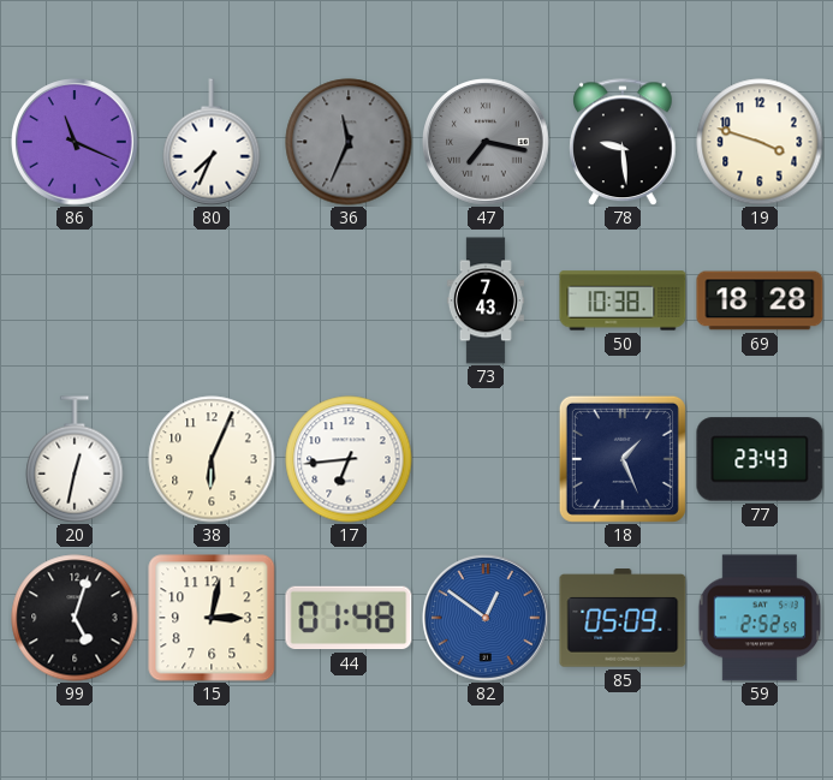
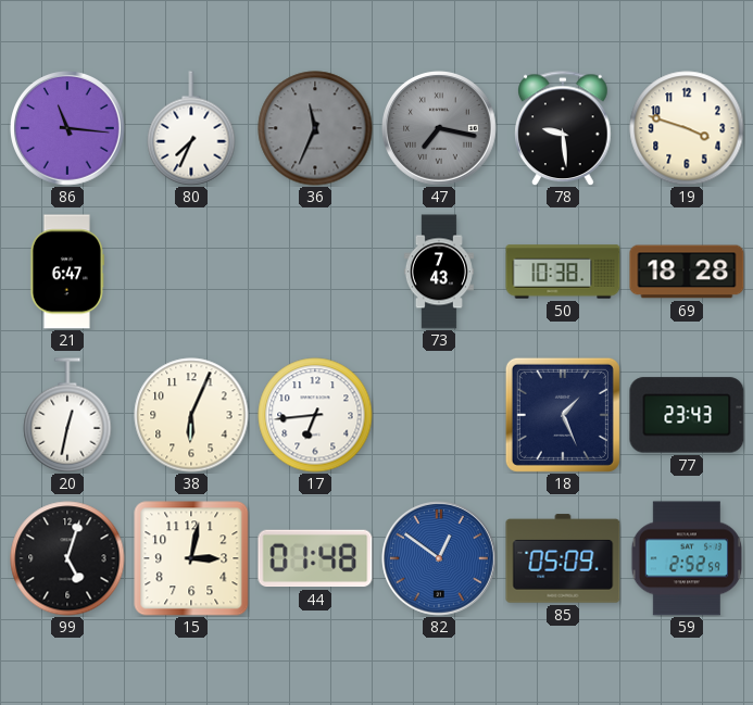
86: 11:19 -> 11:16
21: none -> 6:47
